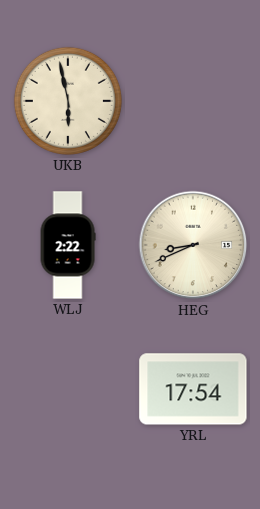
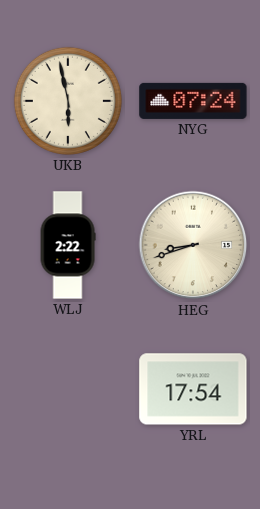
NYG: none -> 07:24
HEG: 8:41 -> 8:42
